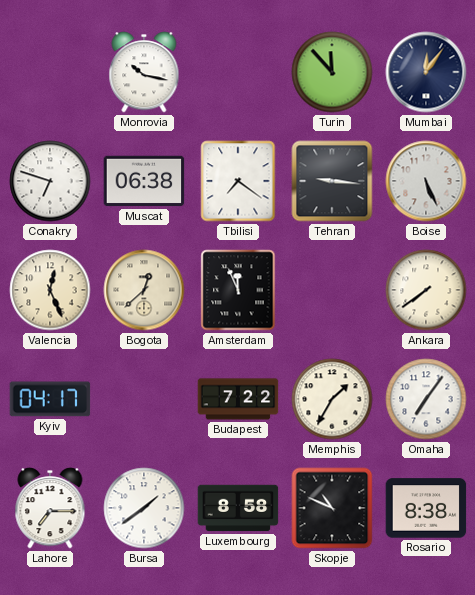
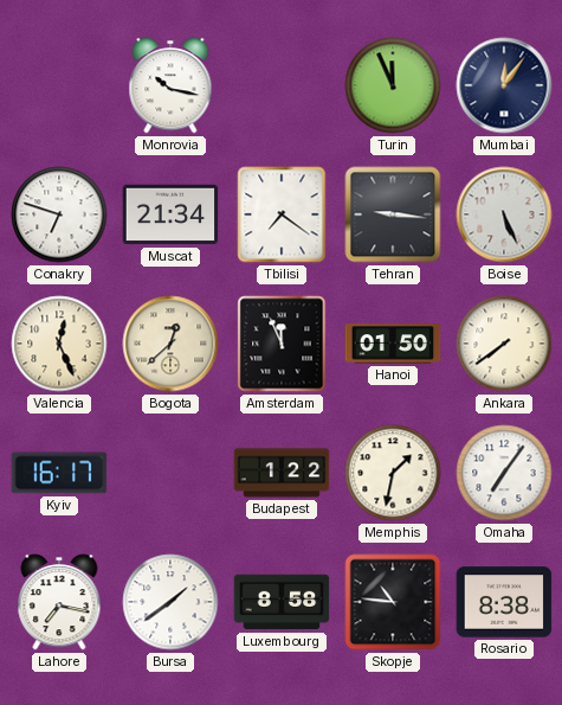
Turin: 11:53 -> 11:56
Muscat: 06:38 -> 21:34
Hanoi: none -> 01:50
Kyiv: 04:17 -> 16:17
Budapest: 7:22 -> 1:22
Memphis: 1:35 -> 1:32
Lahore: 7:15 -> 7:17
Skopje: 10:49 -> 10:46
